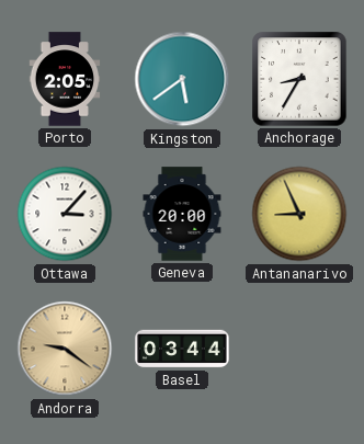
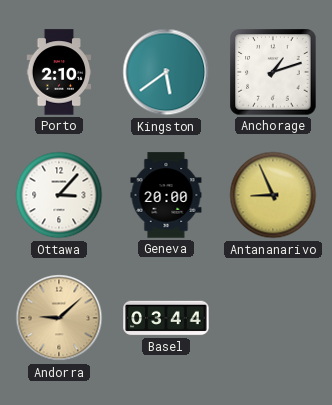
Porto: 2:05 -> 2:10
Anchorage: 8:35 -> 1:12
Andorra: 9:21 -> 9:08
